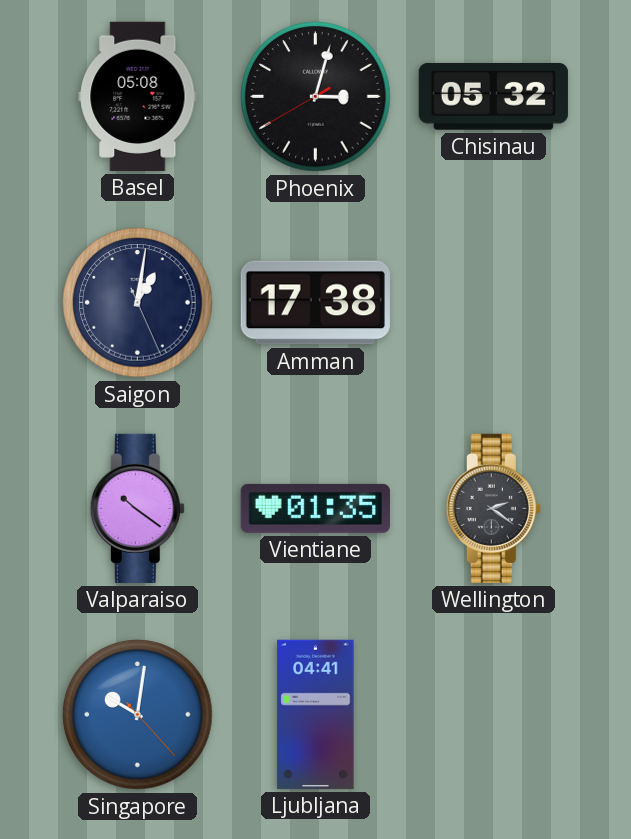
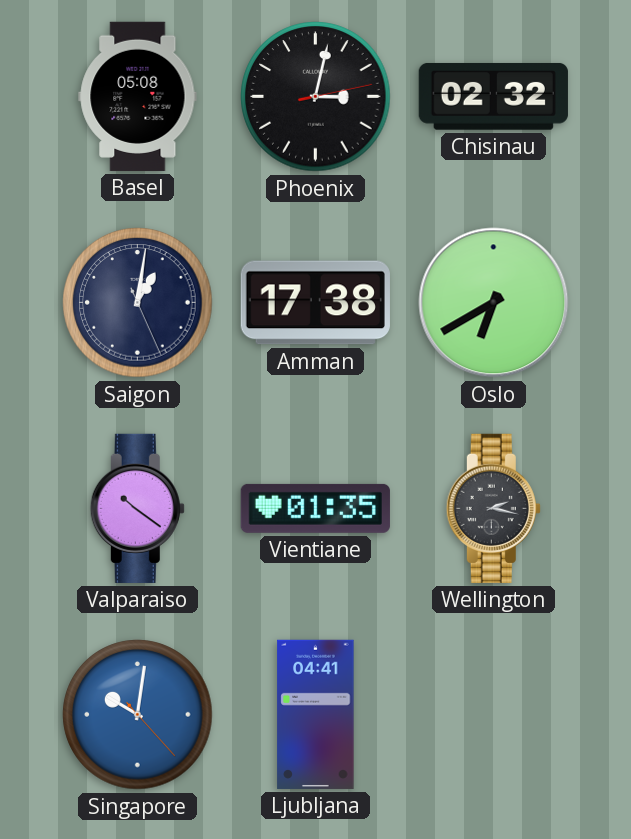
Phoenix: 3:02:40 -> 3:02:13
Chisinau: 05:32 -> 02:32
Oslo: none -> 6:40
Wellington: 2:21 -> 2:17
